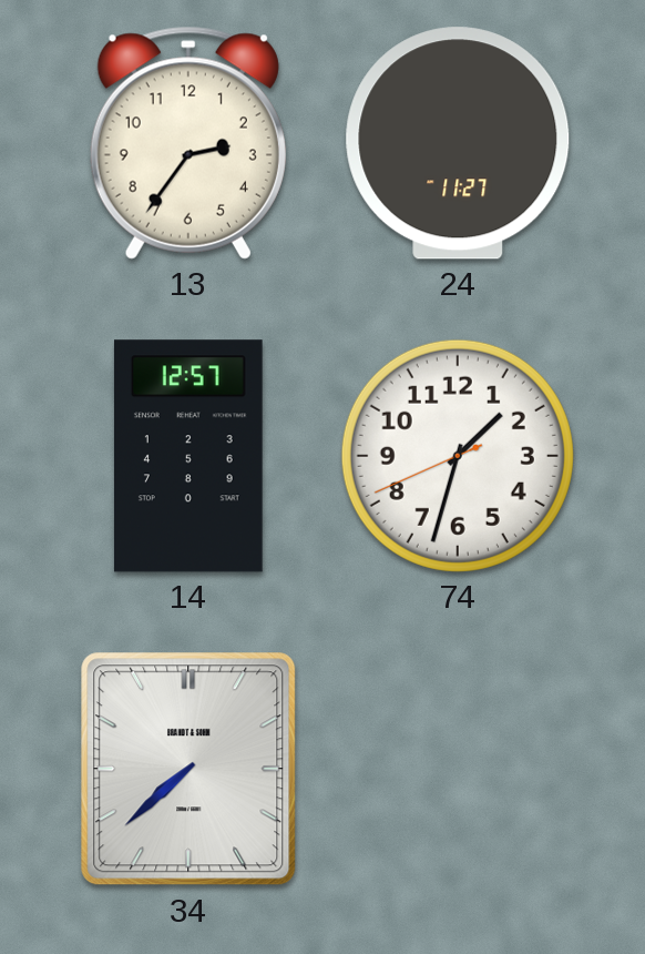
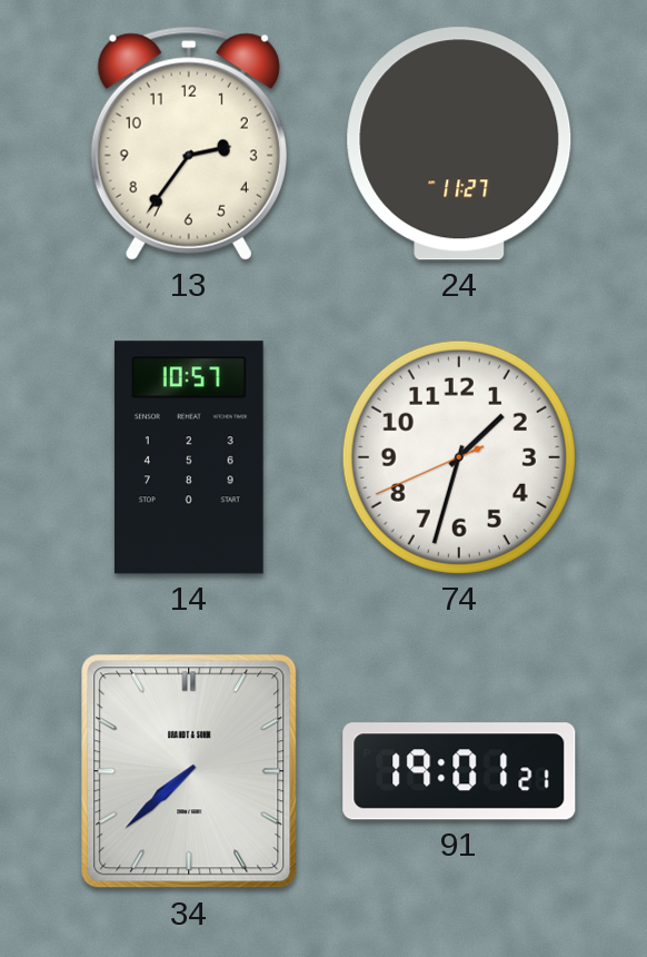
14: 12:57 -> 10:57
91: none -> 19:01
